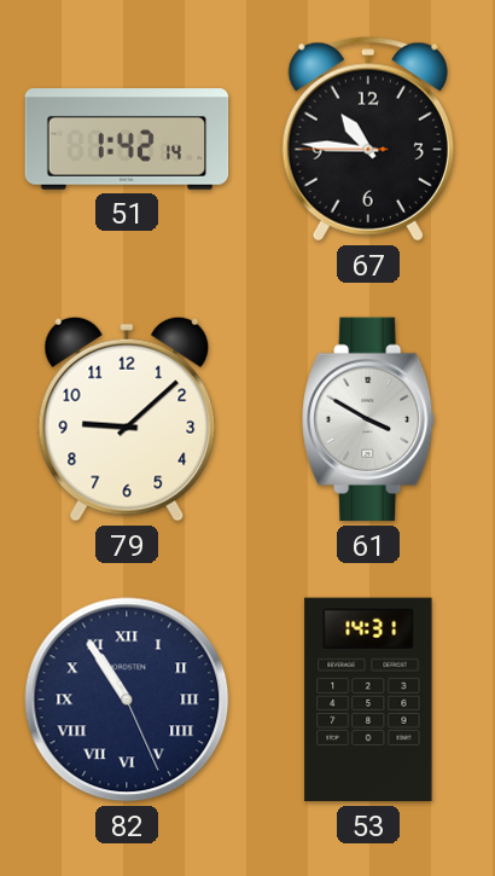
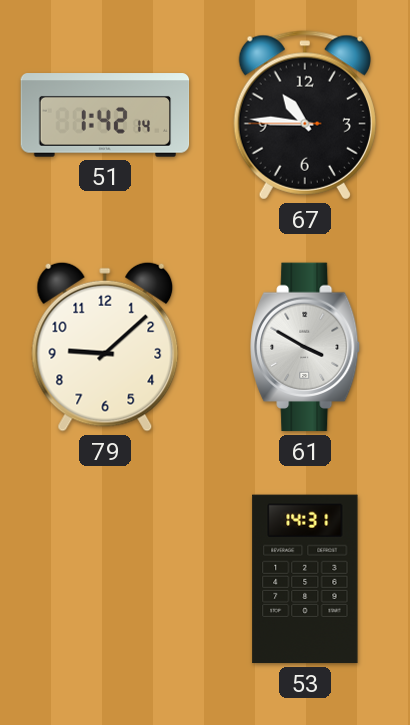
82: 10:54 -> none
